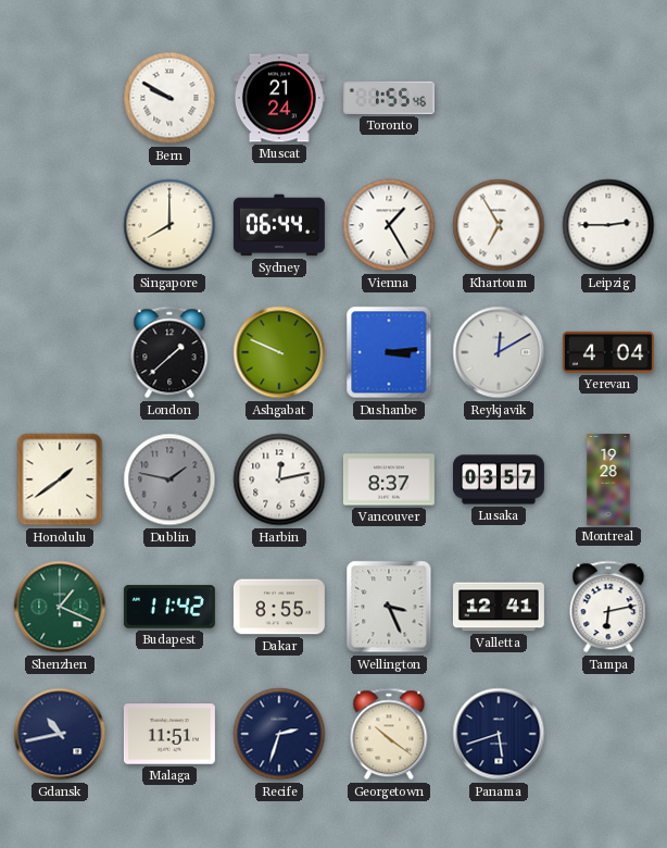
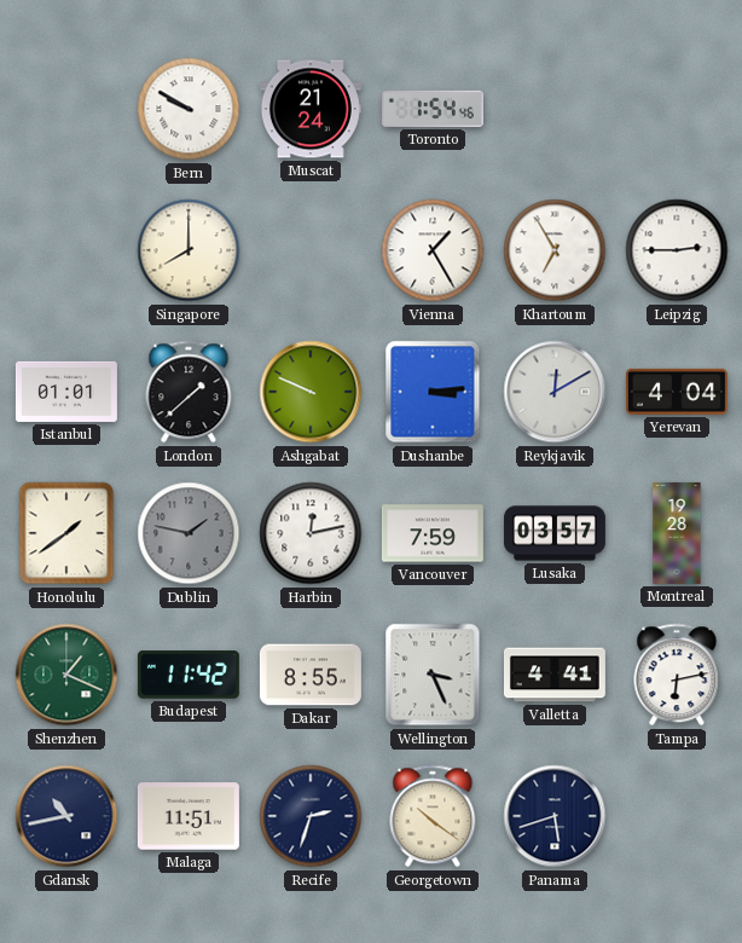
Toronto: 1:55 -> 1:54
Sydney: 06:44 -> none
Istanbul: none -> 01:01
Vancouver: 8:37 -> 7:59
Valletta: 12:41 -> 4:41
